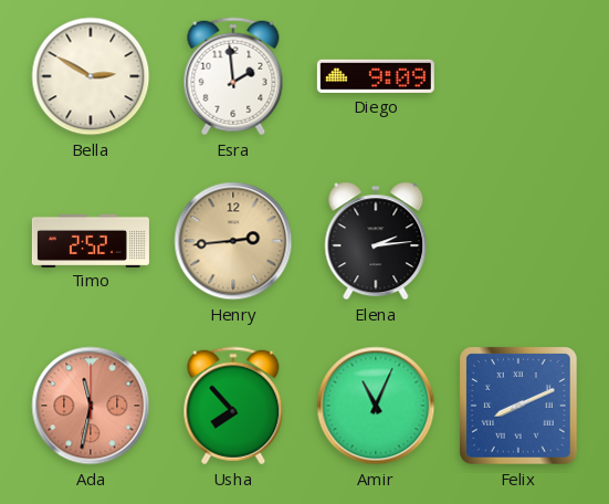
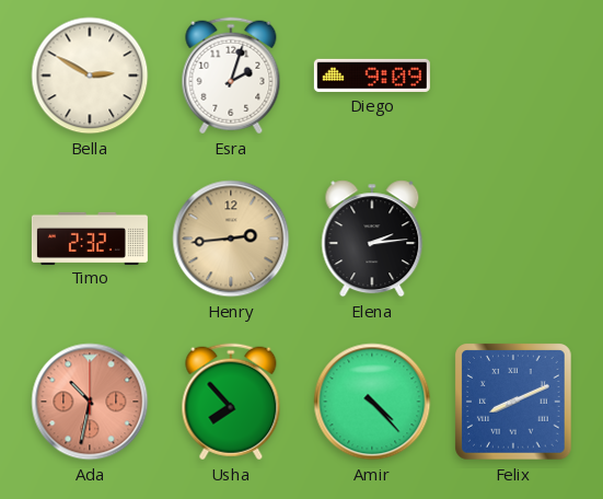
Esra: 1:59 -> 2:03
Timo: 2:52 -> 2:32
Ada: 11:32 -> 10:32
Amir: 11:04 -> 4:23
